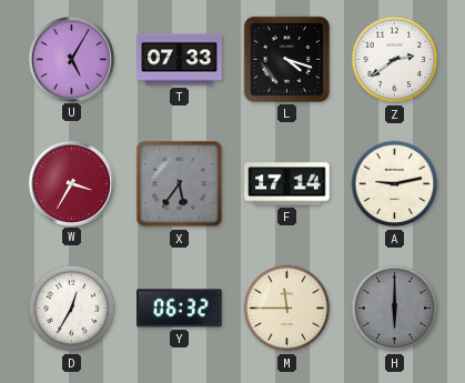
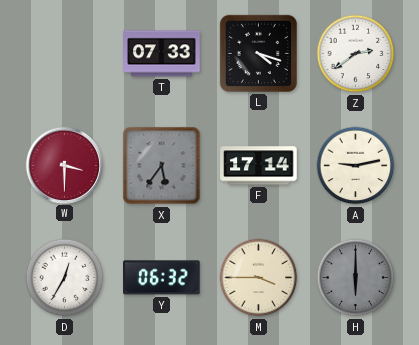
U: 5:05 -> none
W: 3:35 -> 3:30
M: 11:45 -> 3:45
